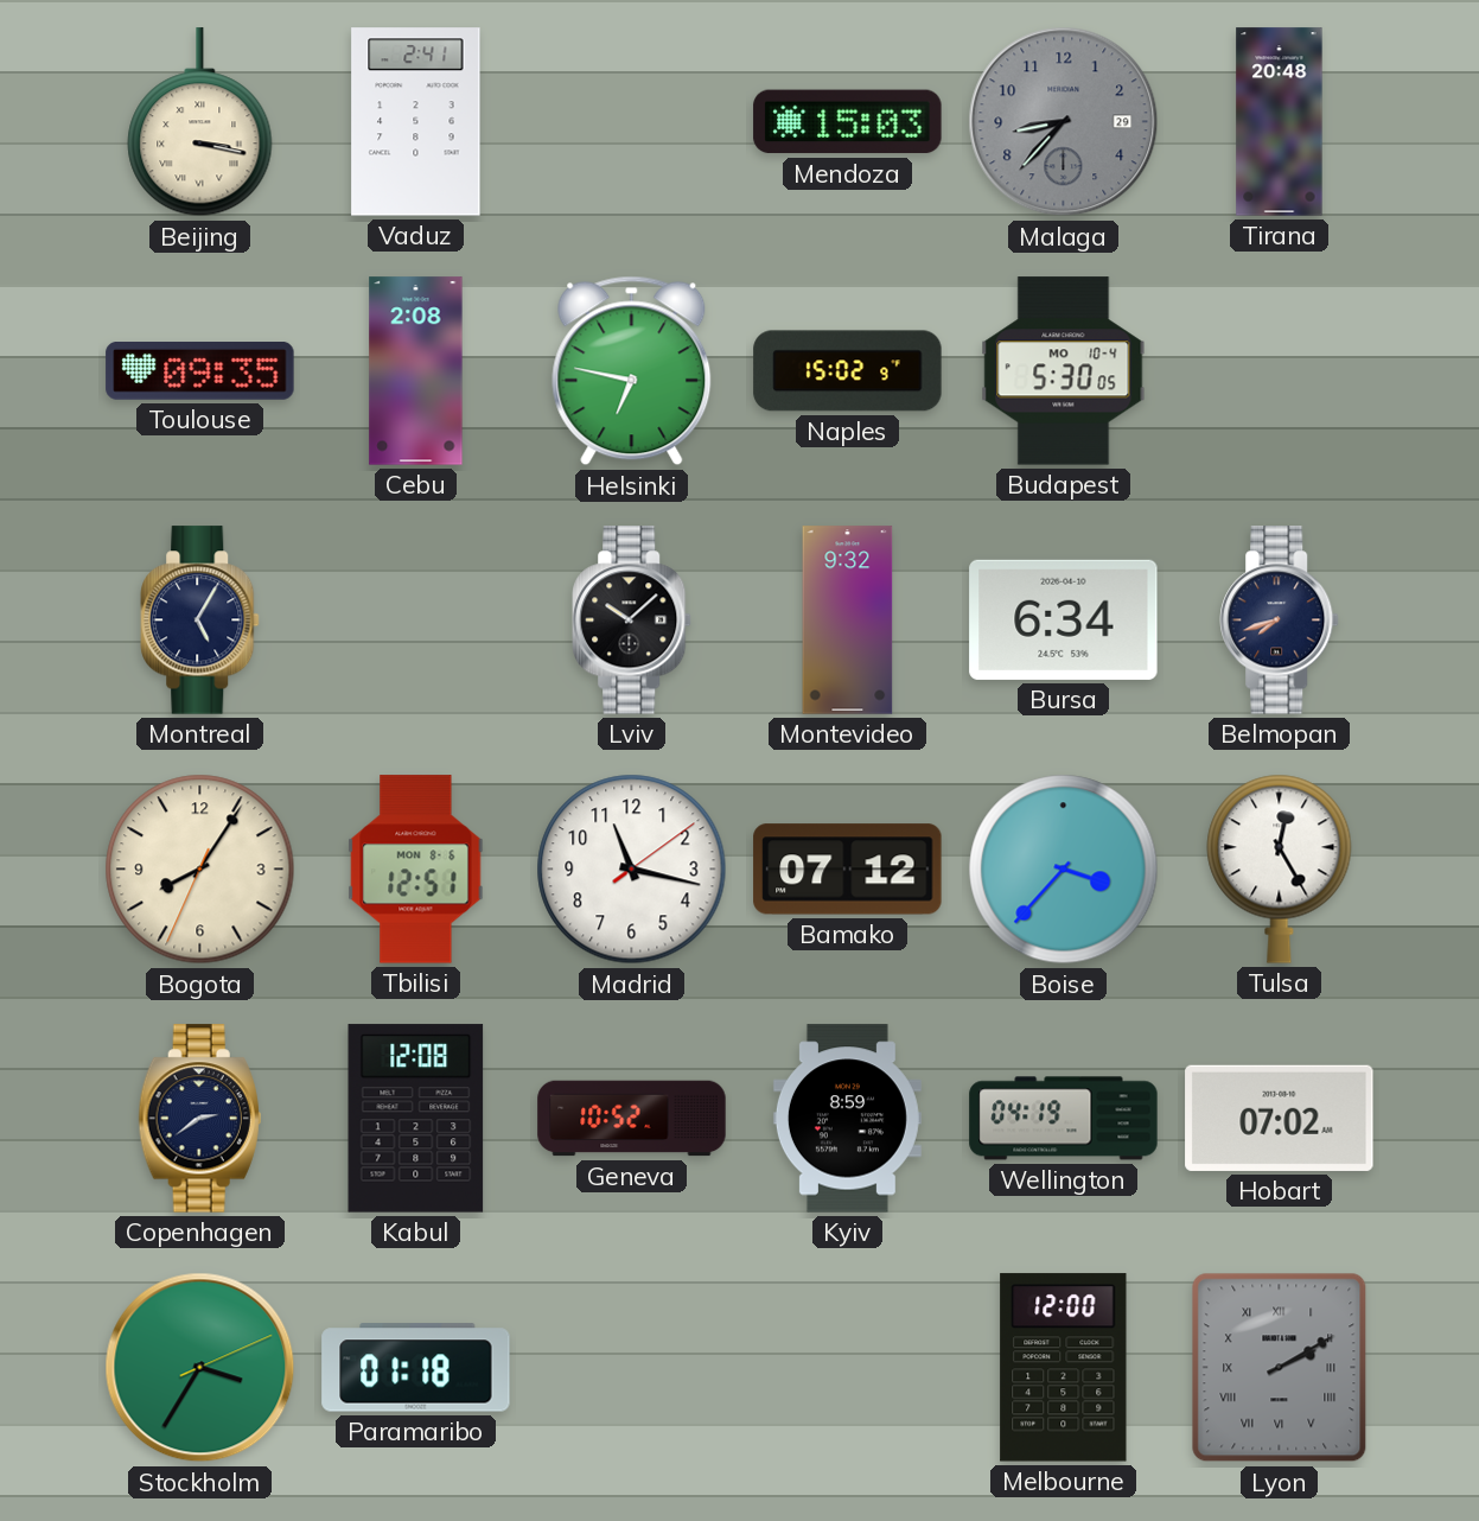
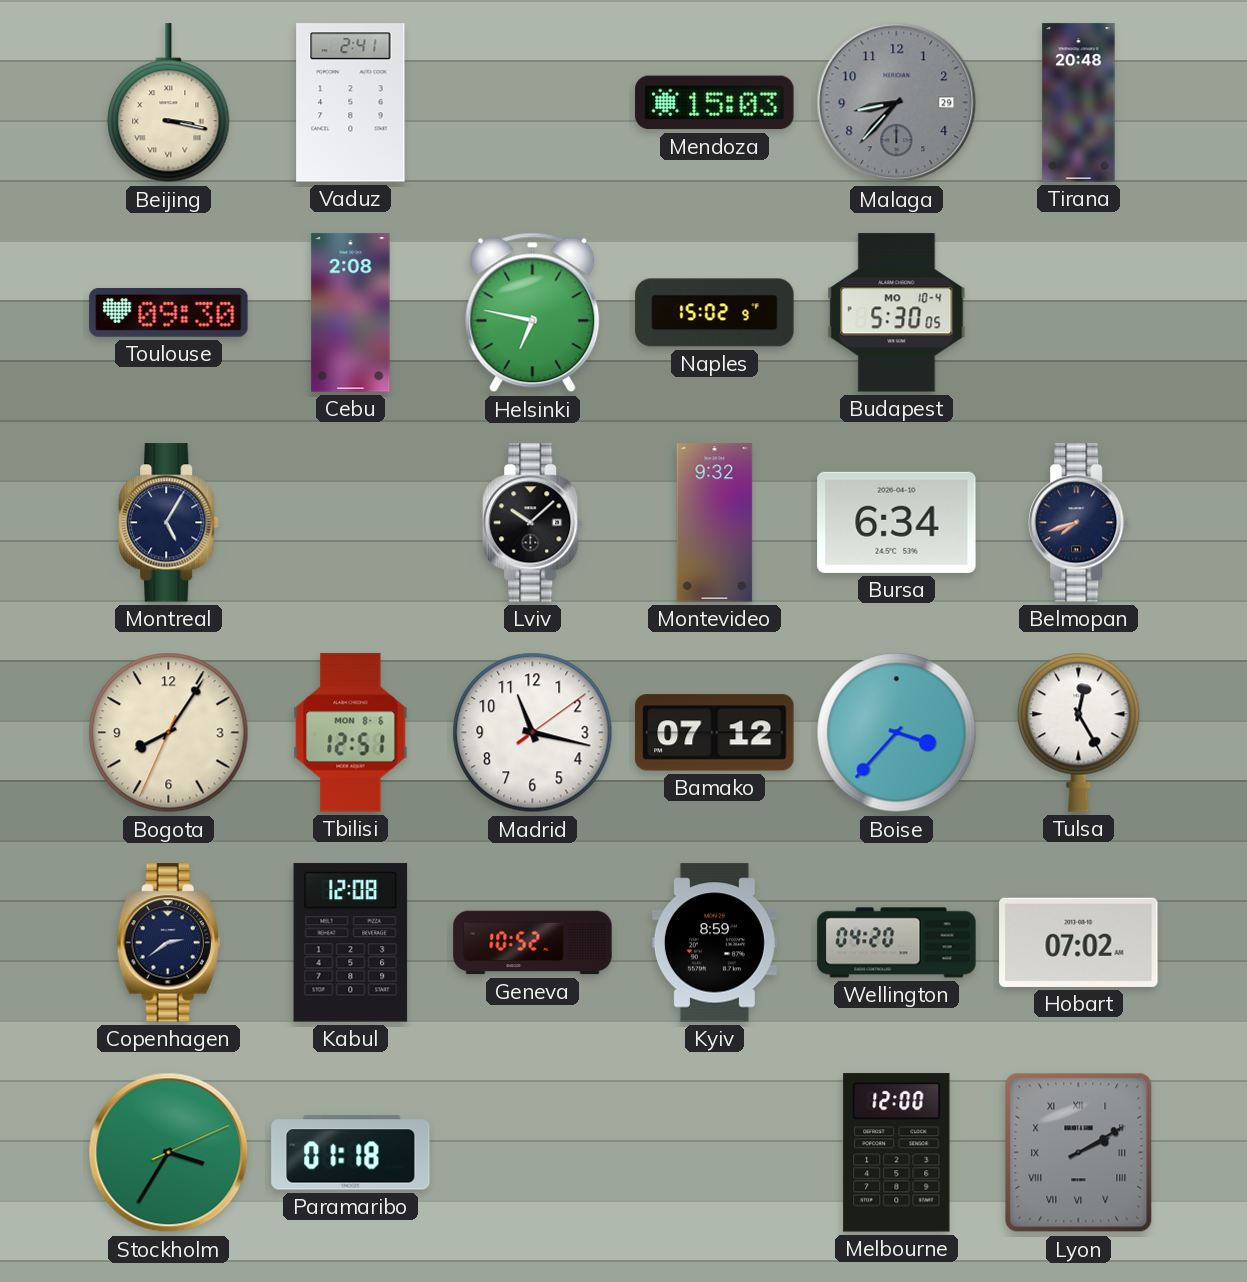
Toulouse: 09:35 -> 09:30
Wellington: 04:19 -> 04:20
